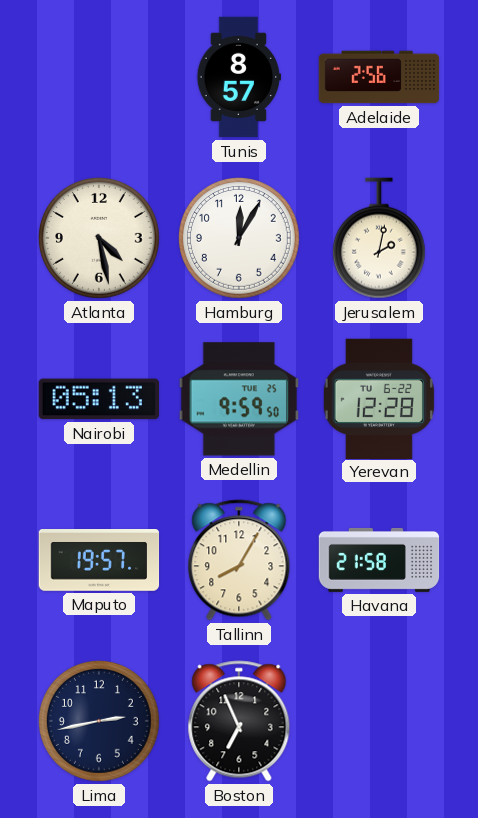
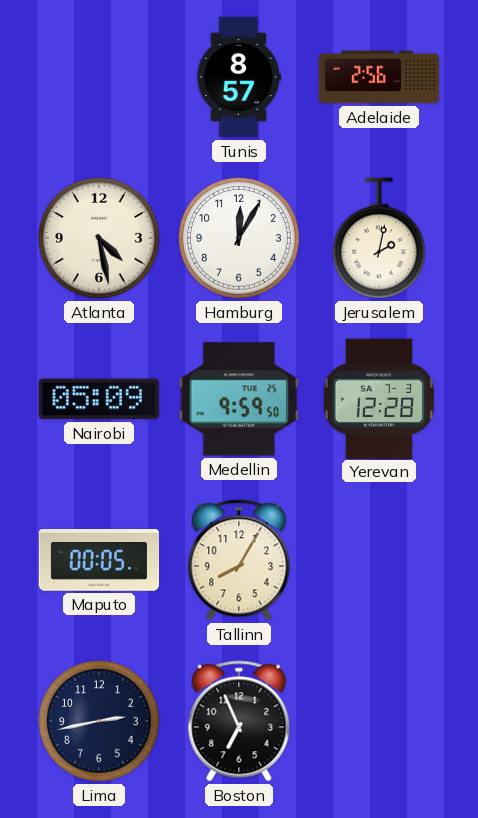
Nairobi: 05:13 -> 05:09
Yerevan date: TU 6-22 -> SA 7-3
Maputo: 19:57 -> 00:05
Havana: 21:58 -> none
